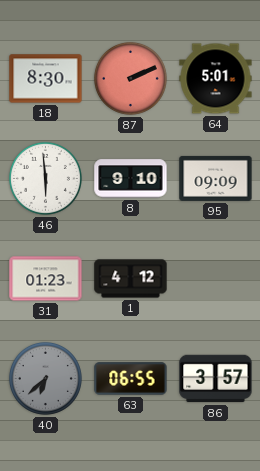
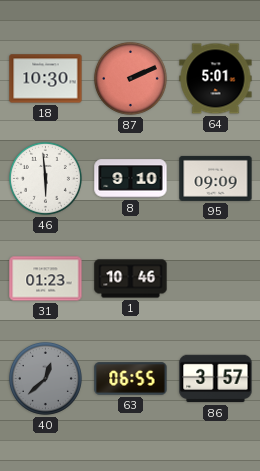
18: 8:30 -> 10:30
1: 4:12 -> 10:46
40: 6:38 -> 12:38
